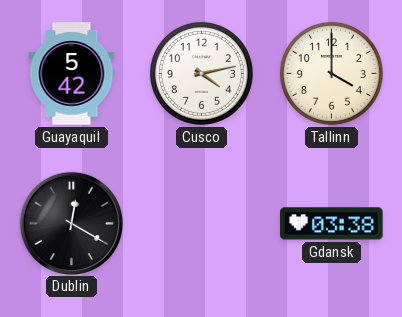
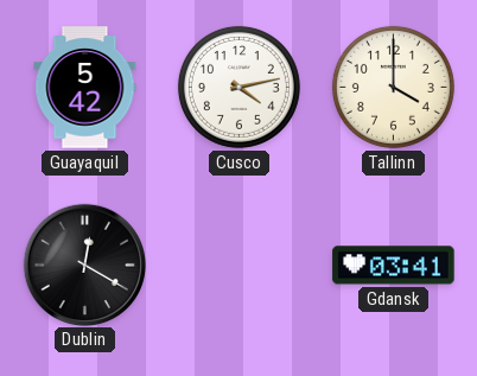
Gdansk: 03:38 -> 03:41
